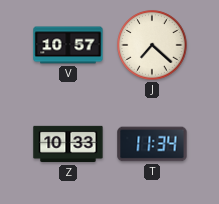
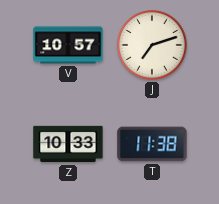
J: 7:22 -> 7:12
T: 11:34 -> 11:38
